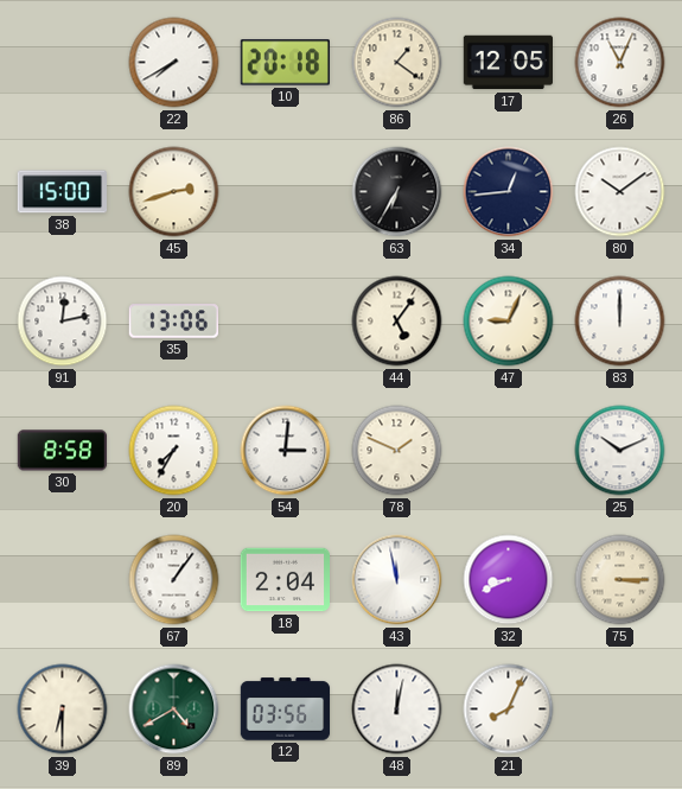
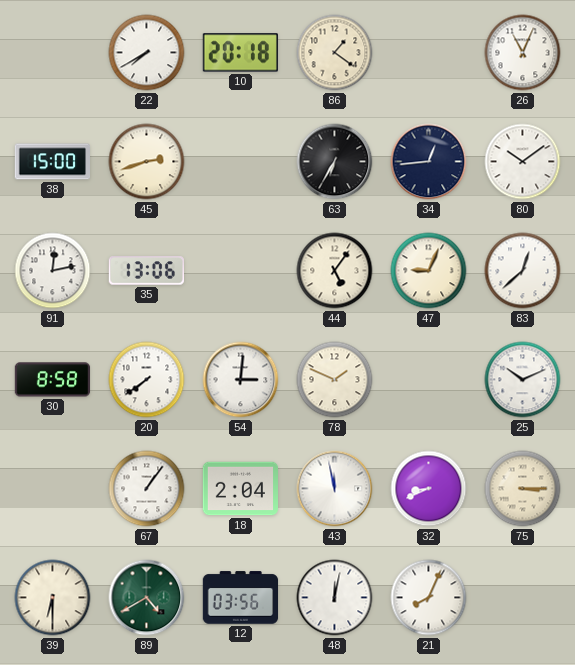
17: 12:05 -> none
83: 12:00 -> 12:38
20: 7:35 -> 7:39
